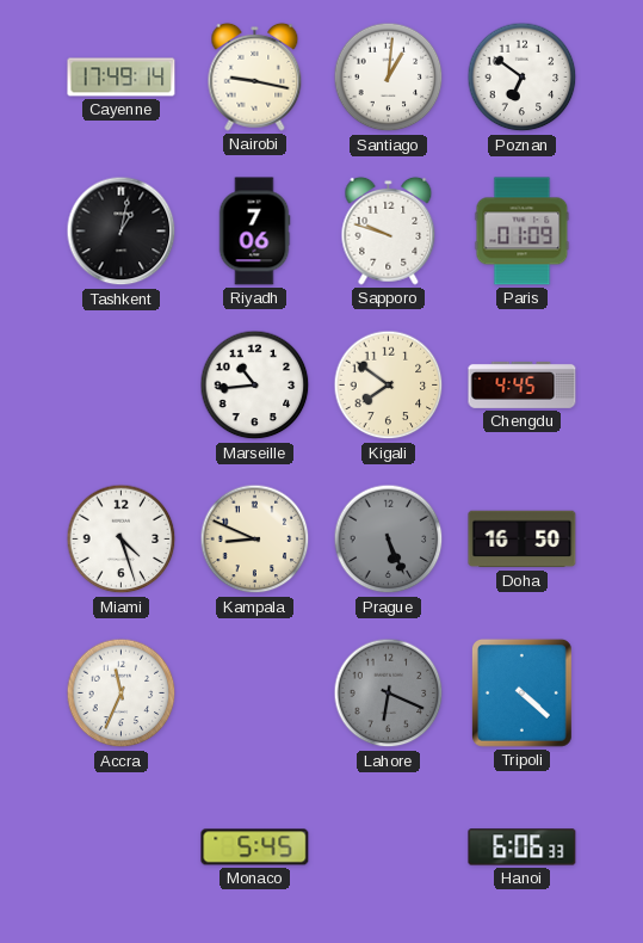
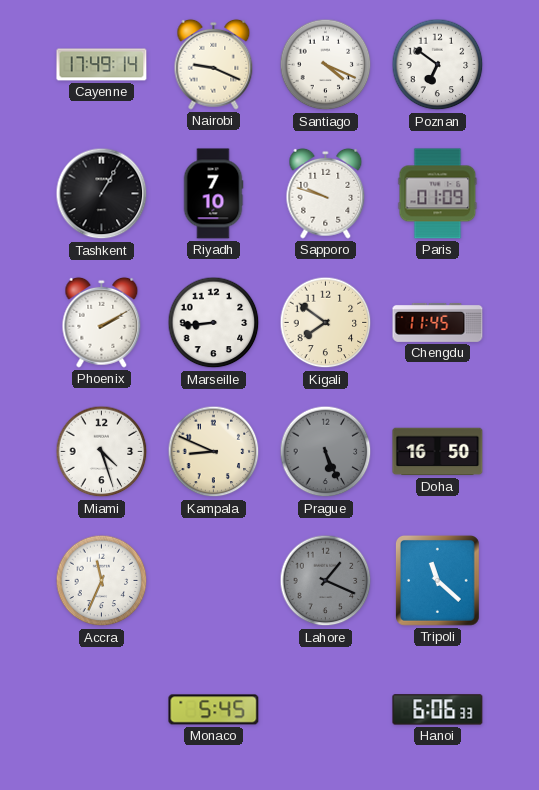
Nairobi: 9:17 -> 9:19
Santiago: 1:01 -> 4:19
Tashkent: 1:02 -> 1:05
Riyadh: 7:06 -> 7:10
Phoenix: none -> 2:10
Marseille: 10:44 -> 8:44
Chengdu: 4:45 -> 11:45
Lahore: 6:19 -> 1:19
Tripoli: 4:22 -> 11:22
